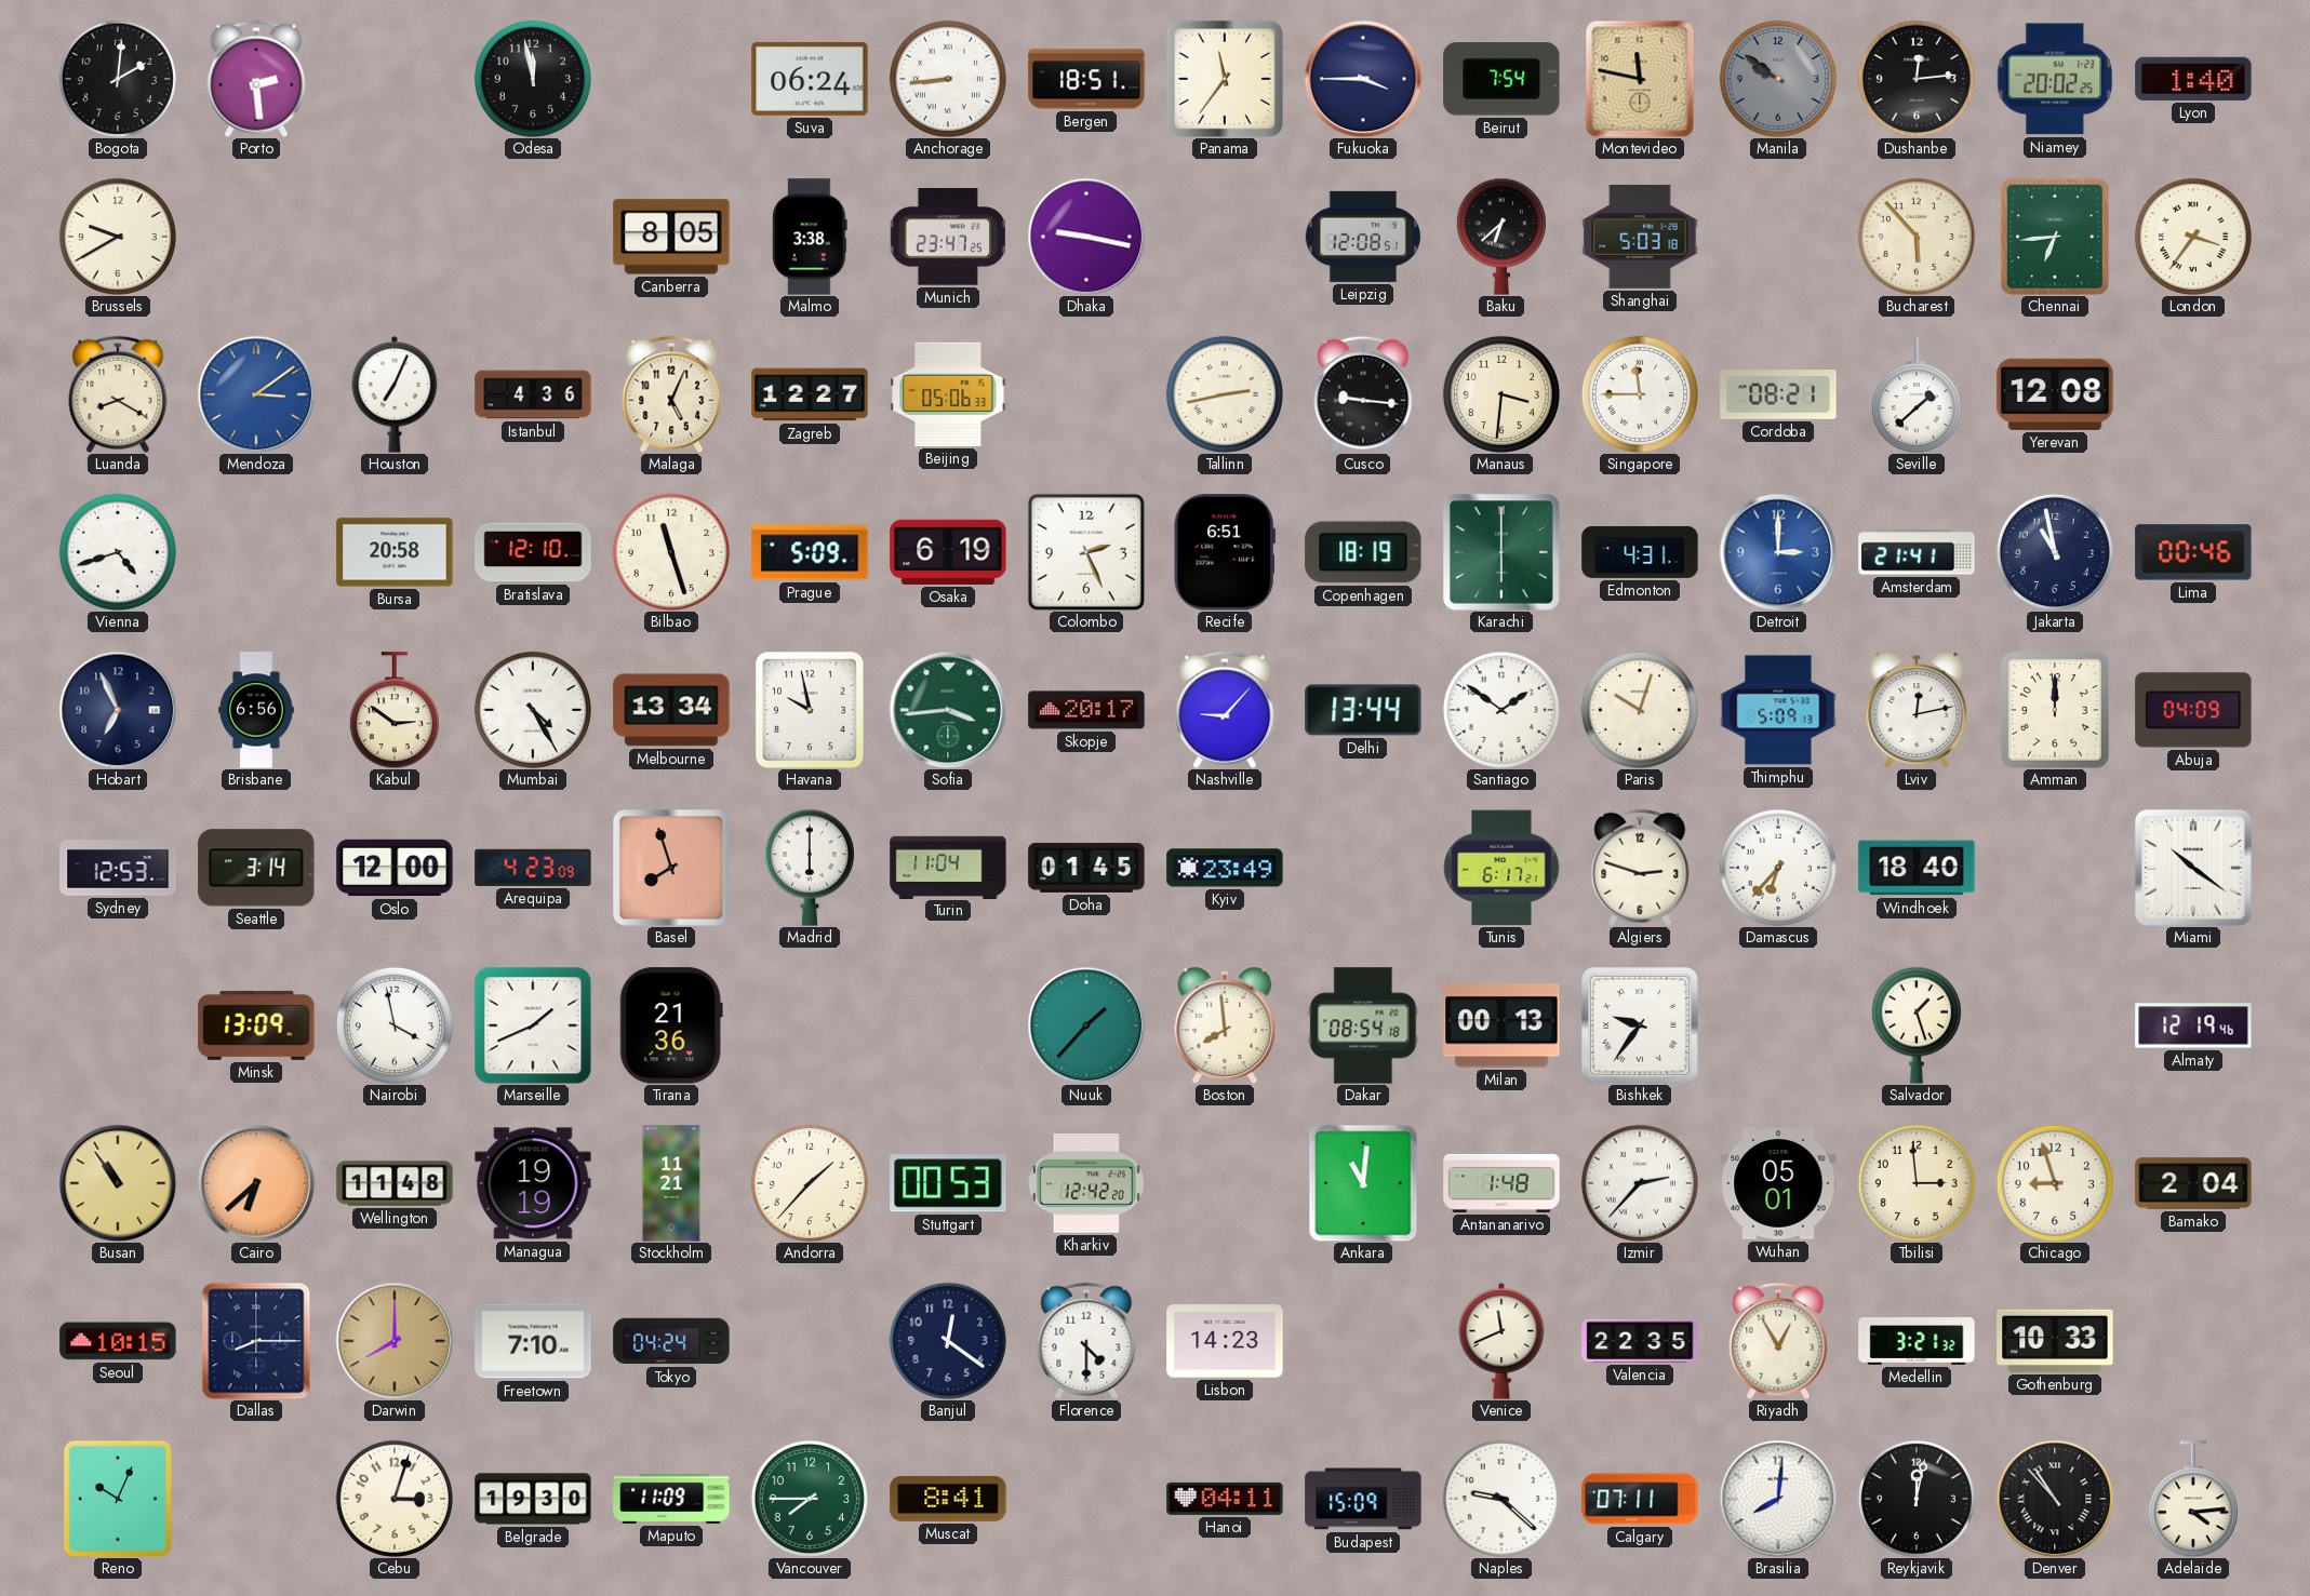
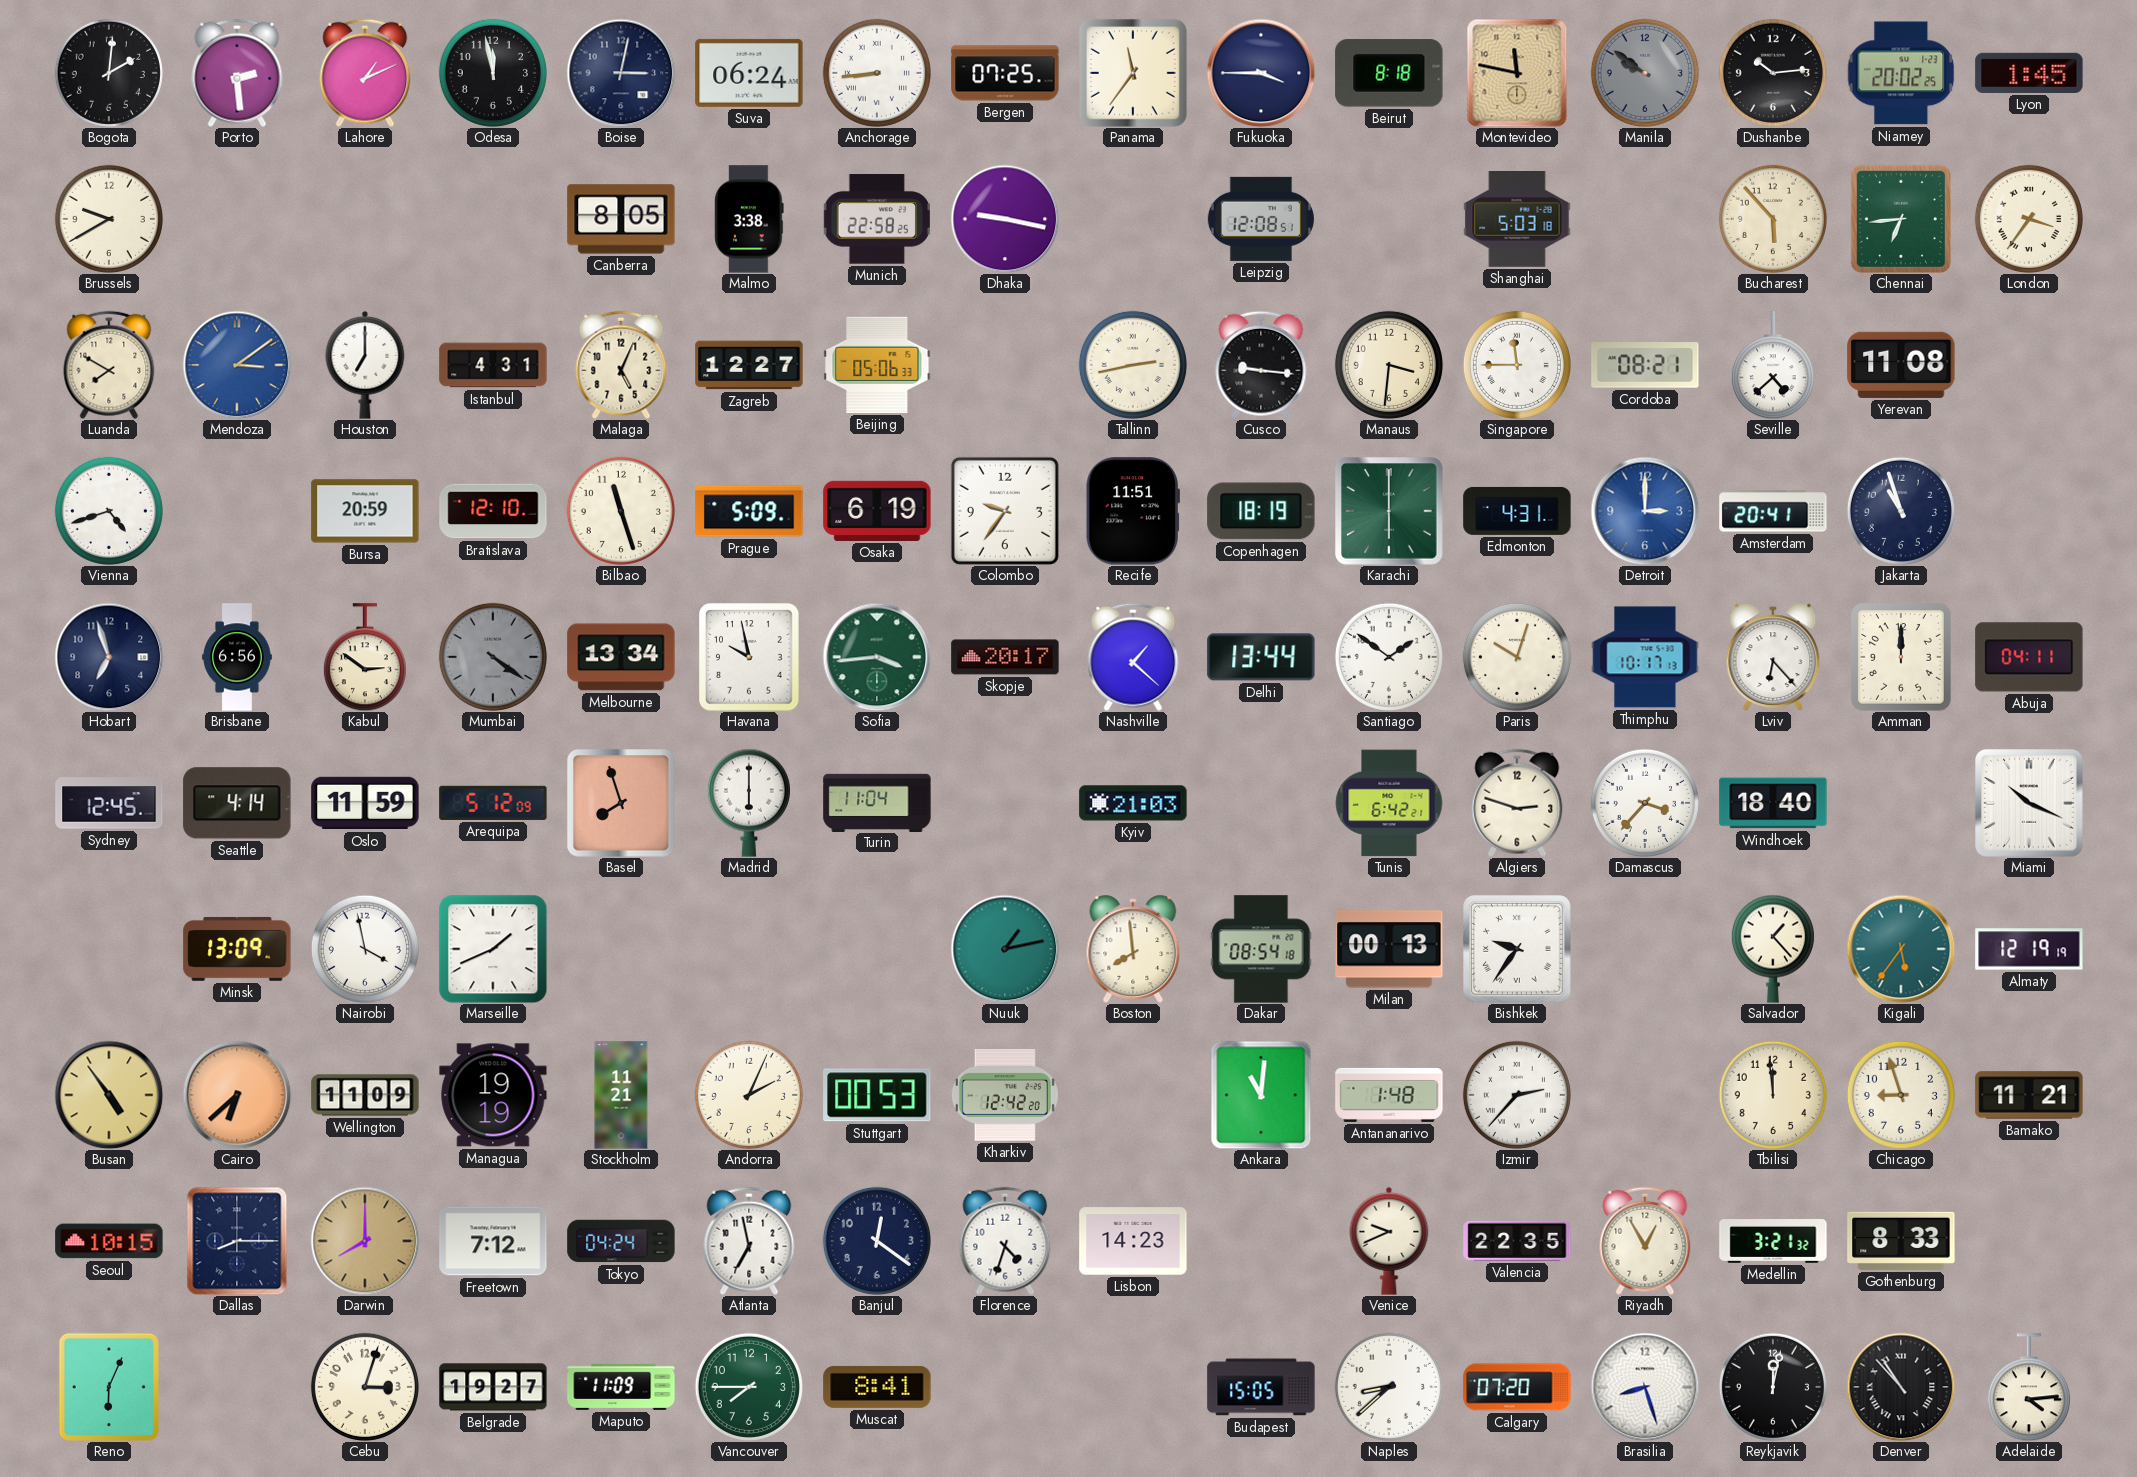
Lahore: none -> 1:11
Boise: none -> 3:02
Bergen: 18:51 -> 07:25
Beirut: 7:54 -> 8:18
Dushanbe: 12:14 -> 10:14
Lyon: 1:40 -> 1:45
Munich: 23:47 -> 22:58
Baku: 6:38 -> none
Luanda: 8:20 -> 7:50
Houston: 7:04 -> 7:00
Istanbul: 4:36 -> 4:31
Seville: 1:38 -> 4:38
Yerevan: 12:08 -> 11:08
Bursa: 20:58 -> 20:59
Colombo: 2:26 -> 9:36
Recife: 6:51 -> 11:51
Amsterdam: 21:41 -> 20:41
Jakarta: 10:58 -> 10:57
Lima: 00:46 -> none
Hobart: 6:56 -> 6:57
Mumbai: 4:25 -> 4:21
Mumbai dial: white -> grey
Nashville: 9:07 -> 1:22
Thimphu: 5:09 -> 10:17
Lviv: 12:13 -> 6:23
Abuja: 04:09 -> 04:11
Sydney: 12:53 -> 12:45
Seattle: 3:14 -> 4:14
Oslo: 12:00 -> 11:59
Arequipa: 4:23 -> 5:12
Doha: 01:45 -> none
Kyiv: 23:49 -> 21:03
Tunis: 6:17 -> 6:42
Damascus: 6:37 -> 3:37
Miami: 10:21 -> 10:19
Tirana: 21:36 -> none
Nuuk: 1:37 -> 1:13
Salvador: 1:27 -> 1:23
Kigali: none -> 5:36
Almaty: 12:19:46 -> 12:19:19
Busan: 10:54 -> 4:54
Wellington: 11:48 -> 11:09
Andorra: 1:37 -> 2:04
Wuhan: 05:01 -> none
Tbilisi: 2:59 -> 11:59
Bamako: 2:04 -> 11:21
Freetown: 7:10 -> 7:12
Atlanta: none -> 6:58
Florence: 4:30 -> 4:33
Venice: 11:41 -> 9:41
Gothenburg: 10:33 -> 8:33
Reno: 10:04 -> 6:04
Belgrade: 19:30 -> 19:27
Hanoi: 04:11 -> none
Budapest: 15:09 -> 15:05
Naples: 9:22 -> 8:38
Calgary: 07:11 -> 07:20
Brasilia: 8:01 -> 8:27
